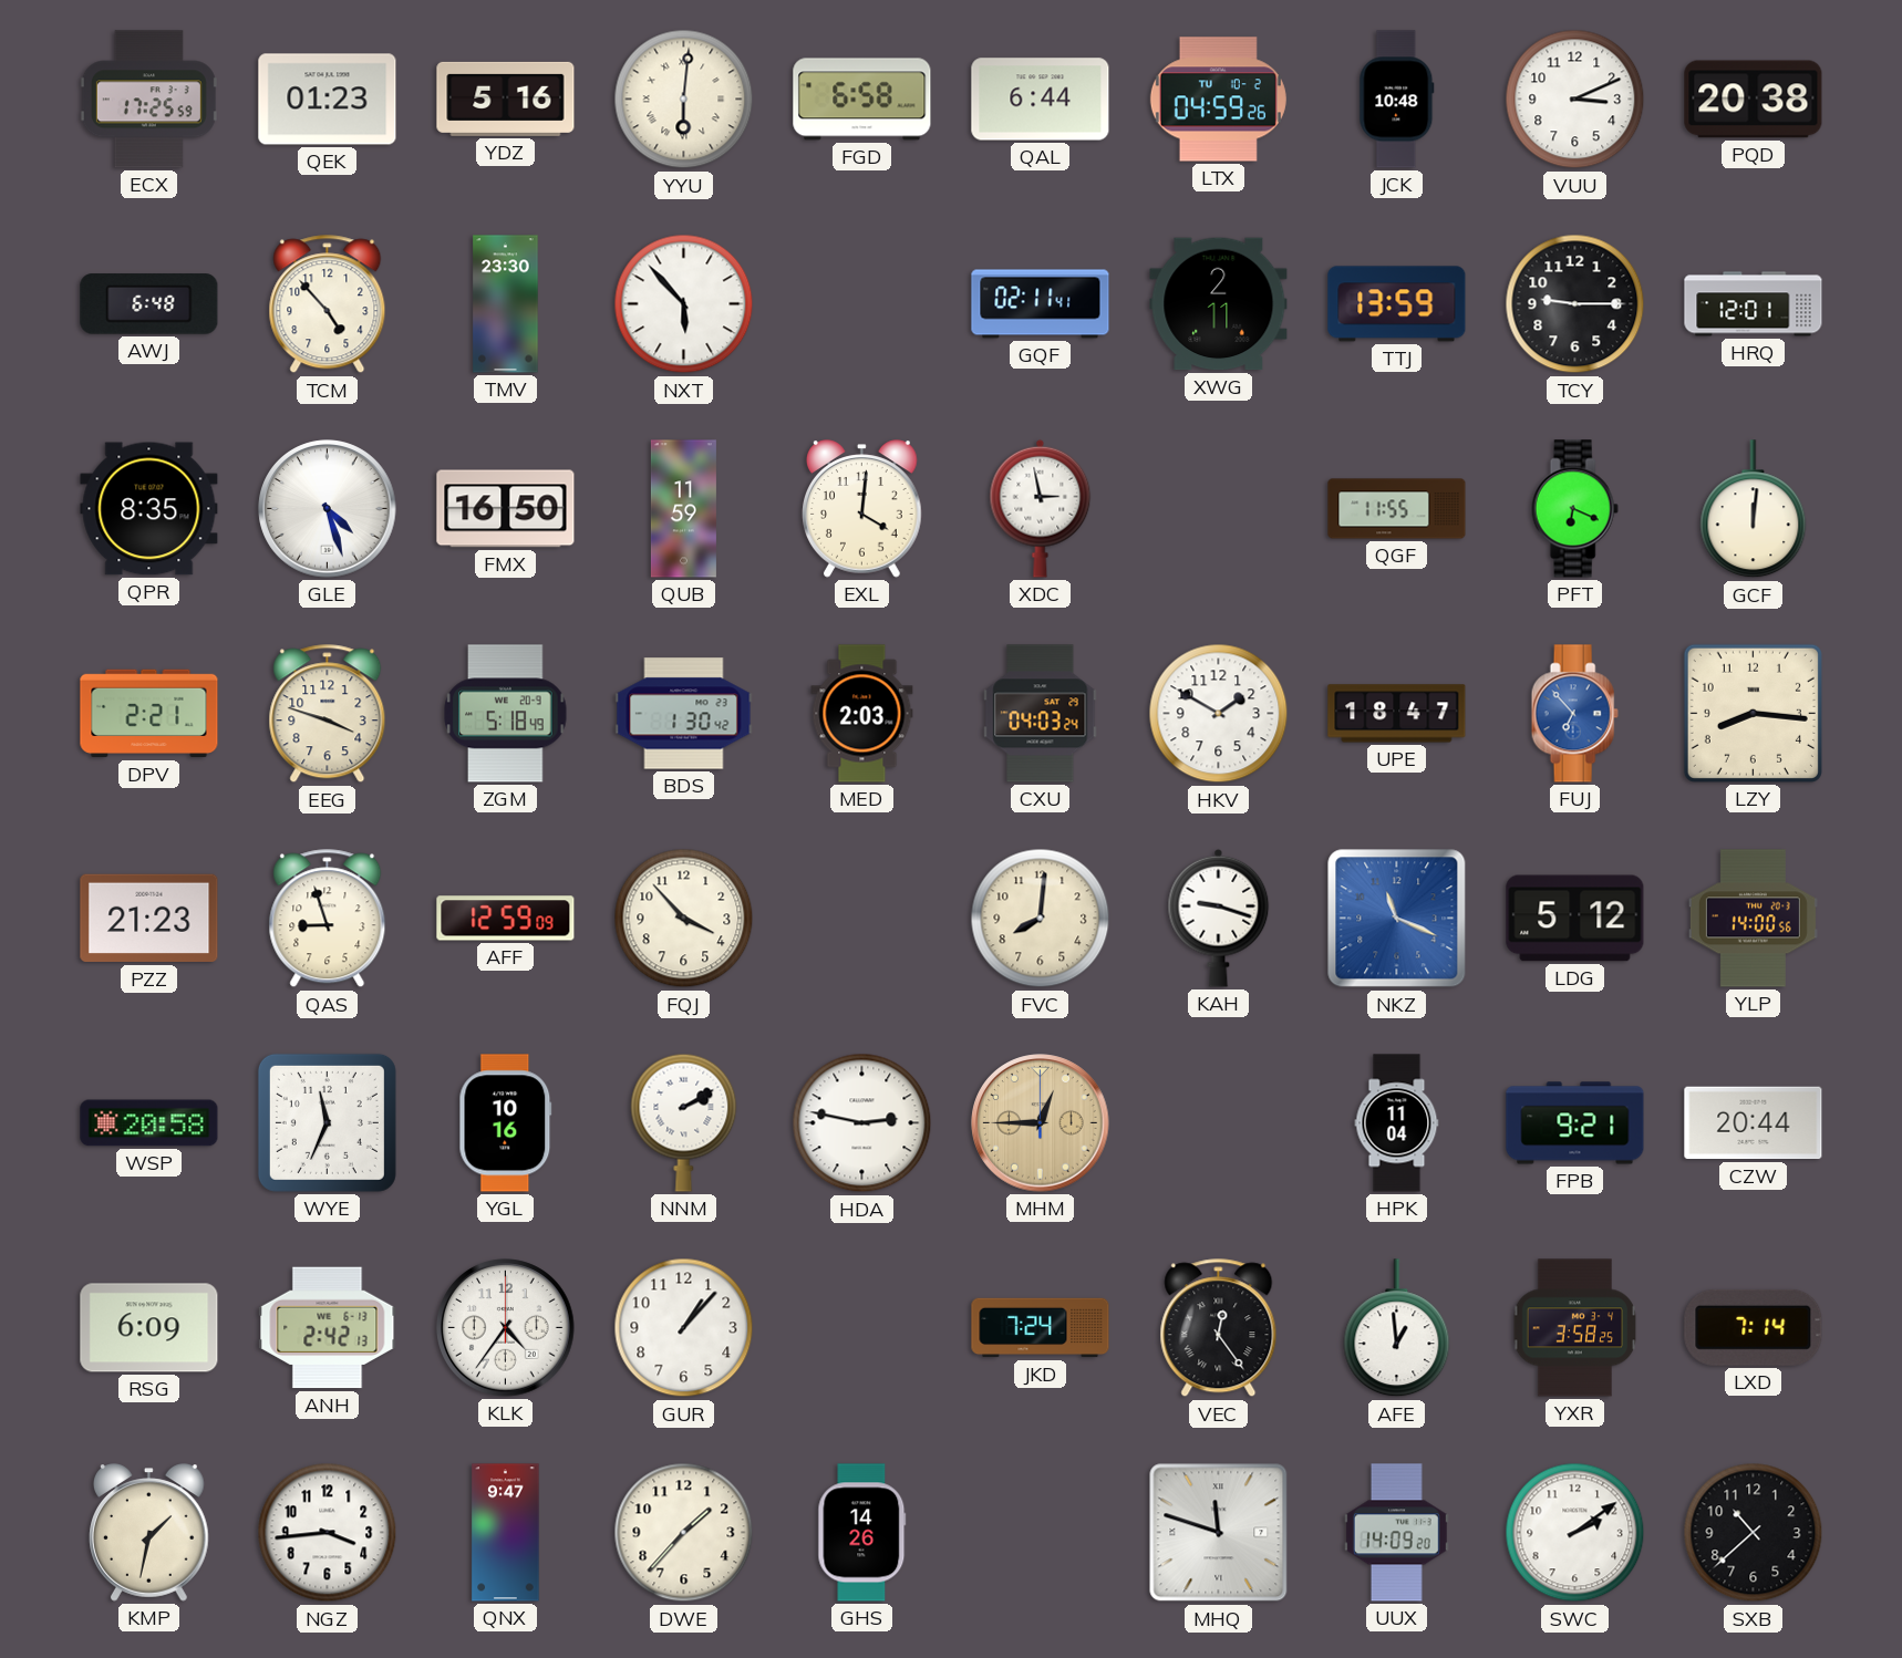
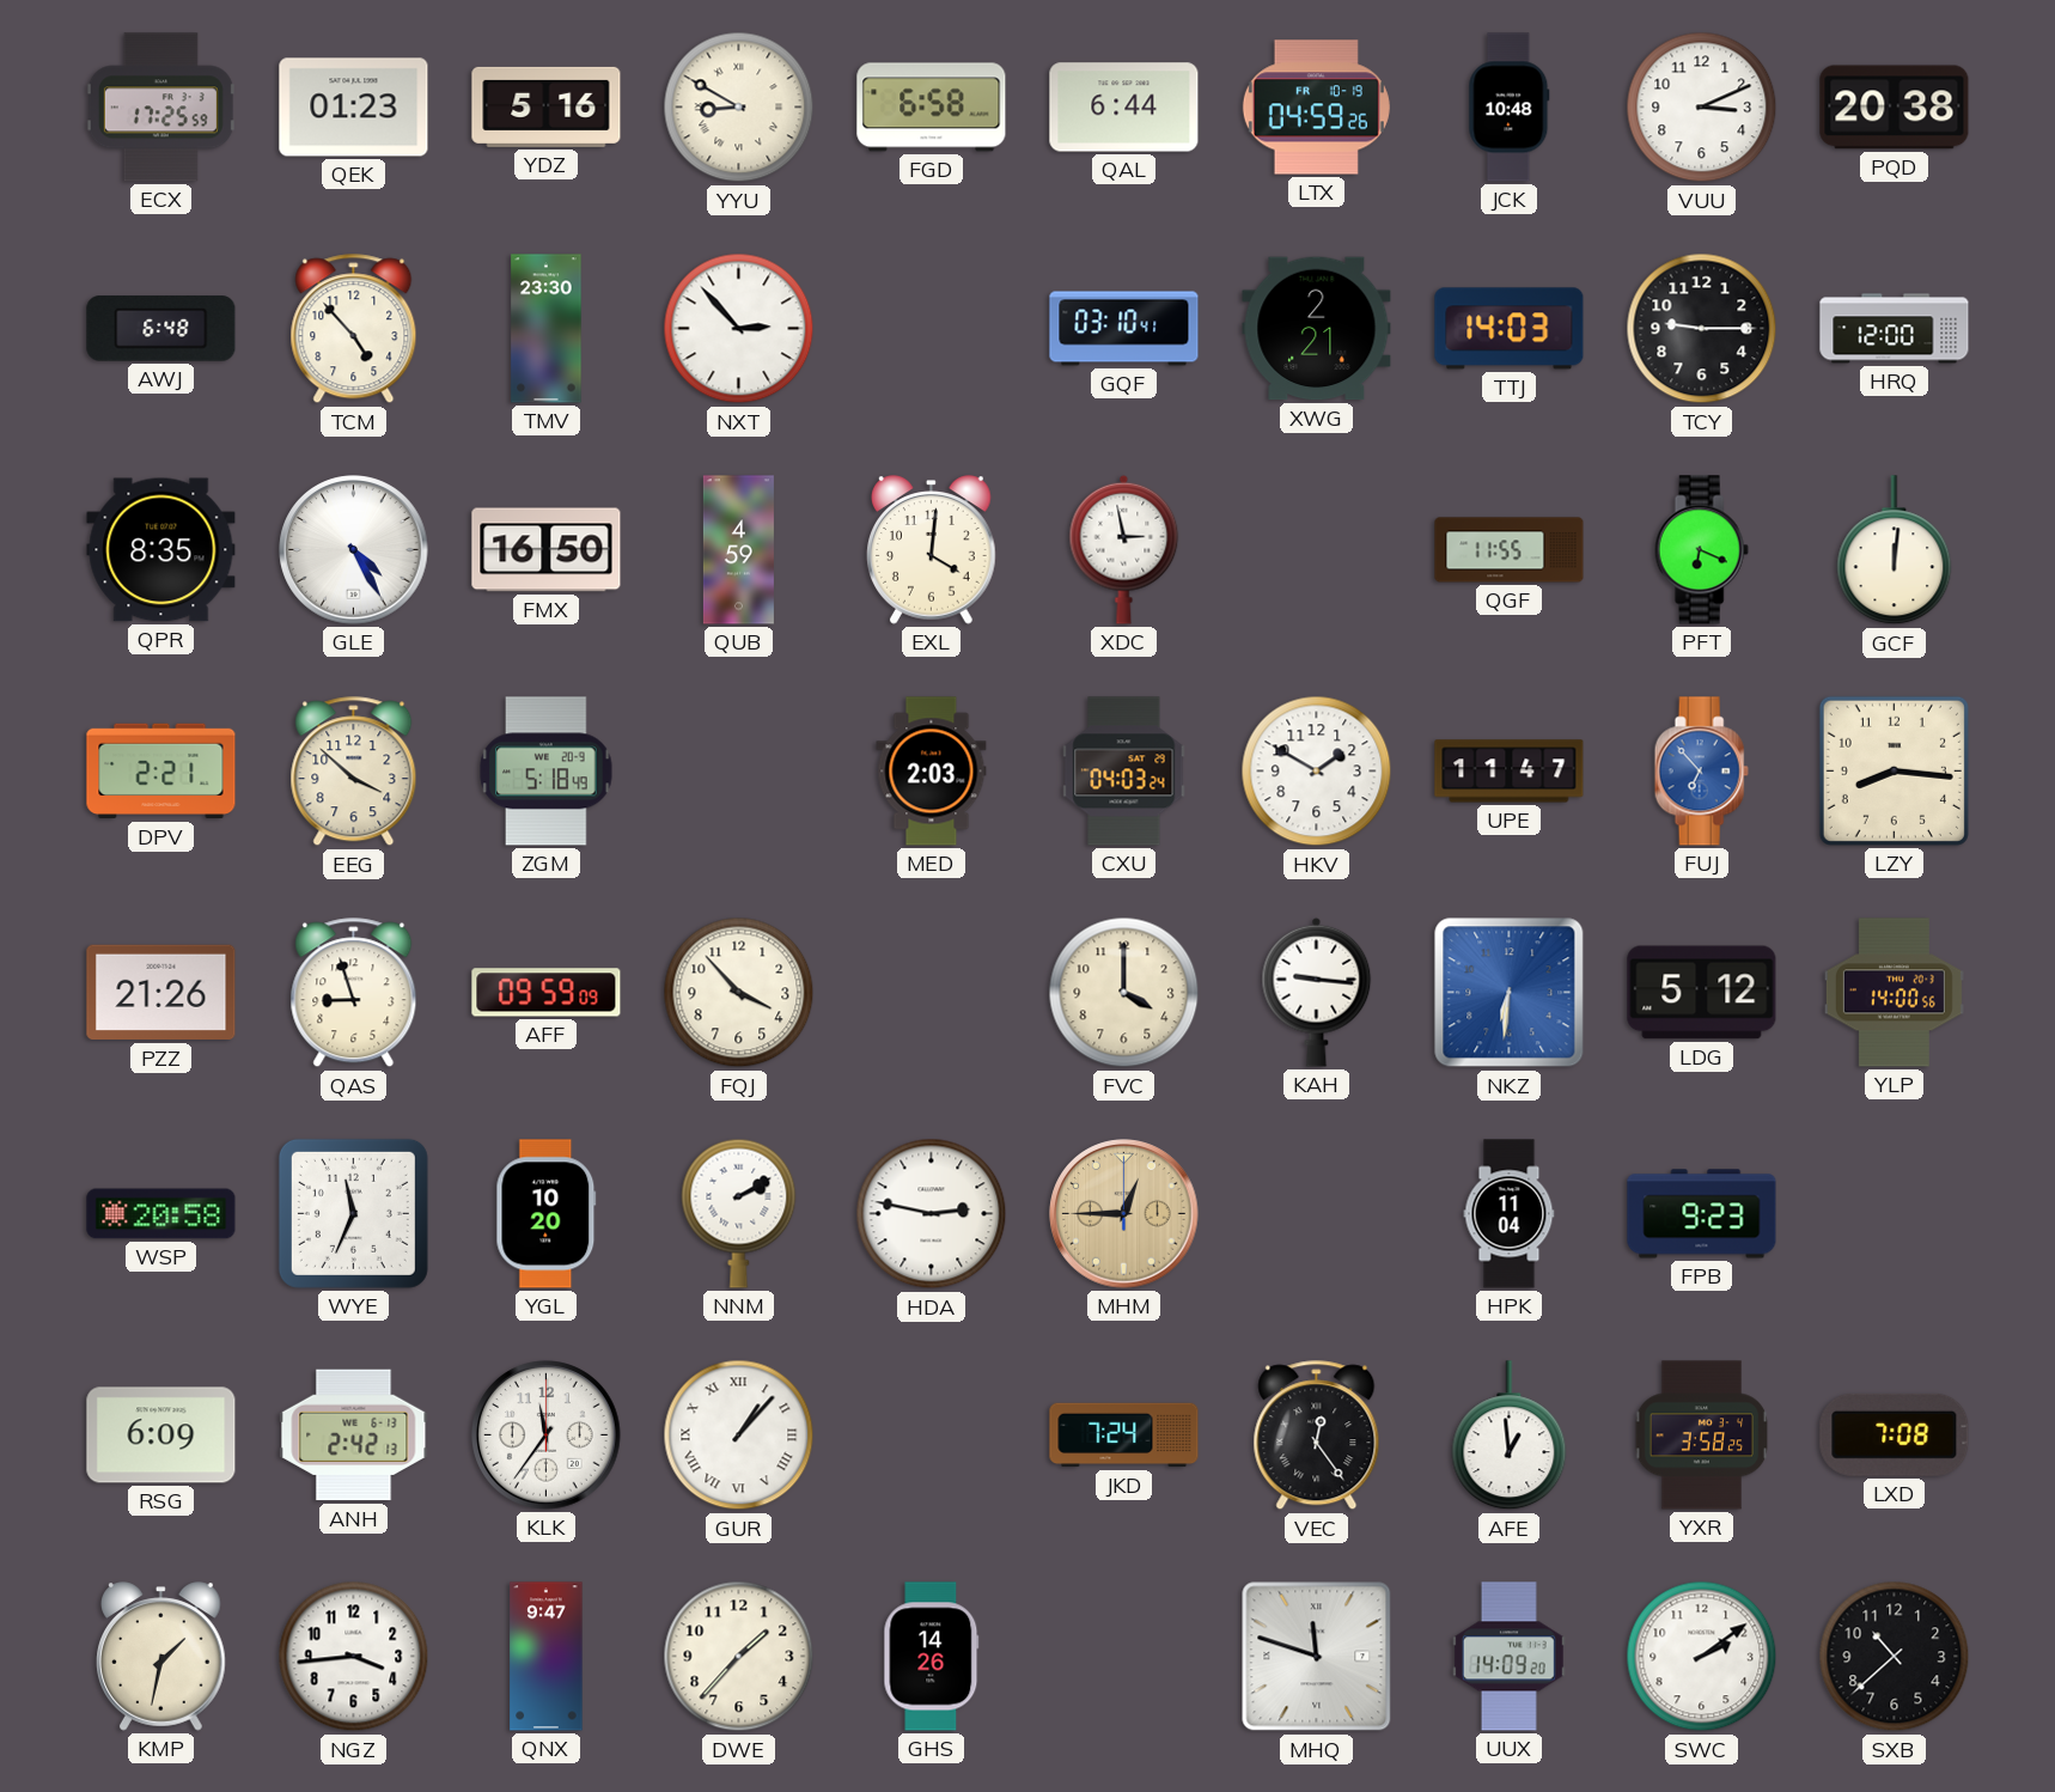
YYU: 6:01 -> 8:50
LTX date: TU 10-2 -> FR 10-19
NXT: 5:53 -> 2:53
GQF: 02:11 -> 03:10
XWG: 2:11 -> 2:21
TTJ: 13:59 -> 14:03
HRQ: 12:01 -> 12:00
GLE: 4:27 -> 4:25
QUB: 11:59 -> 4:59
EEG: 3:48 -> 3:52
BDS: 1:30 -> none
UPE: 18:47 -> 11:47
PZZ: 21:23 -> 21:26
AFF: 12:59 -> 09:59
FVC: 8:01 -> 4:00
KAH: 9:18 -> 9:16
NKZ: 11:19 -> 6:31
YGL: 10:16 -> 10:20
FPB: 9:21 -> 9:23
CZW: 20:44 -> none
KLK: 4:36 -> 11:36
GUR numerals: Arabic -> Roman
LXD: 7:14 -> 7:08
